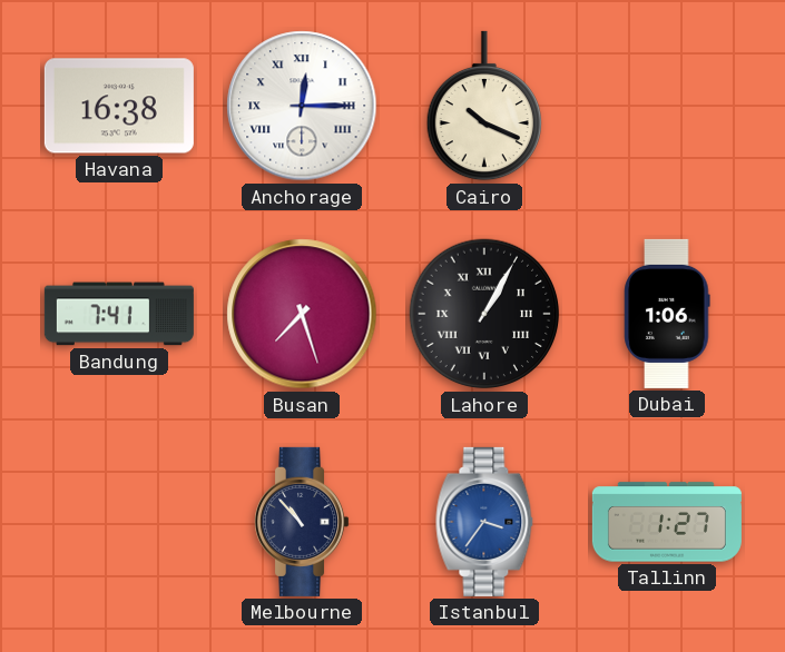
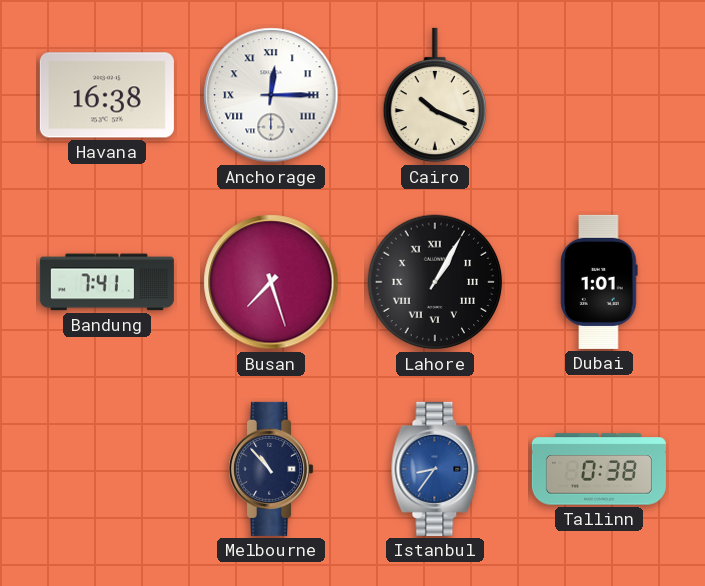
Dubai: 1:06 -> 1:01
Istanbul: 3:36 -> 8:36
Tallinn: 1:27 -> 0:38
